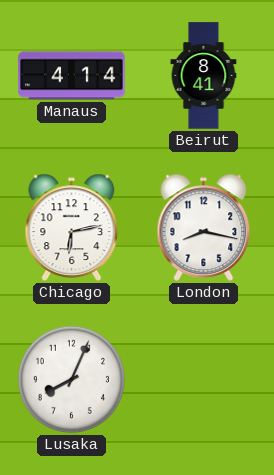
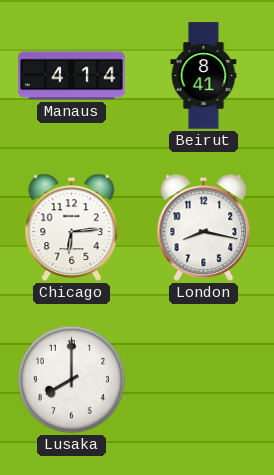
Chicago: 6:13 -> 6:14
Lusaka: 8:04 -> 8:00
